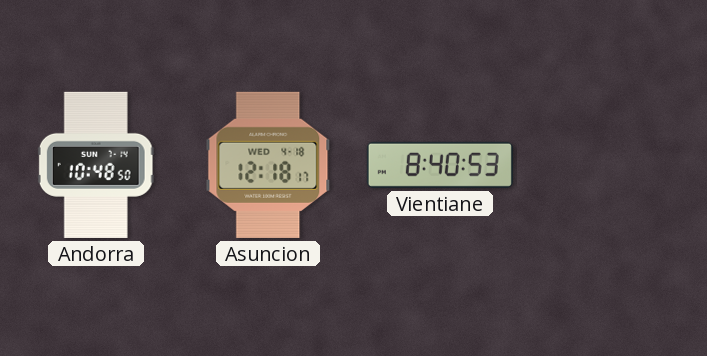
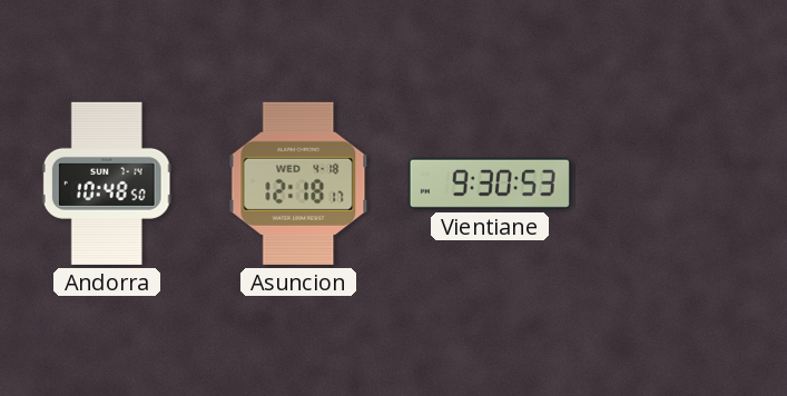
Vientiane: 8:40 -> 9:30
